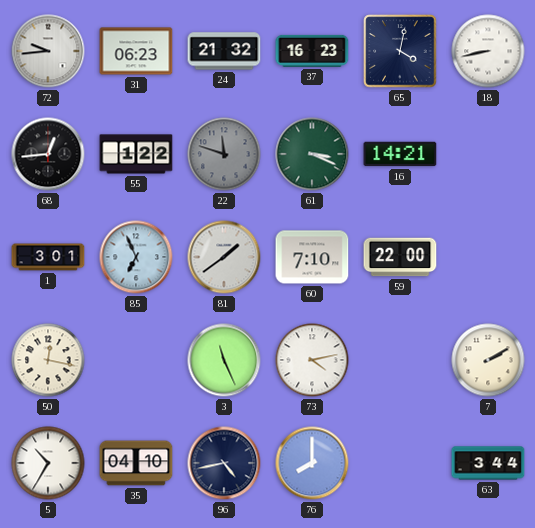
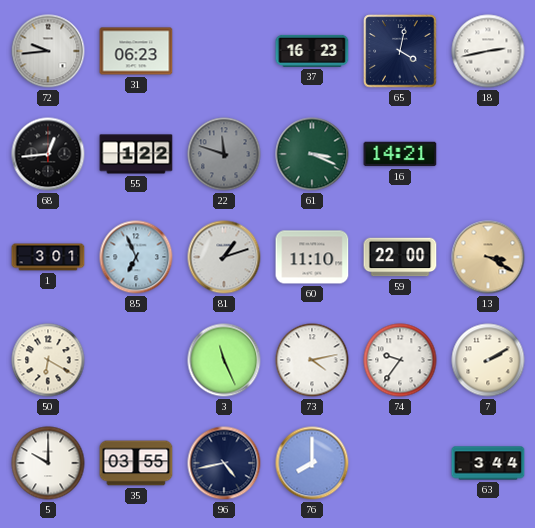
24: 21:32 -> none
18: 8:43 -> 2:43
81: 1:39 -> 1:12
60: 7:10 -> 11:10
13: none -> 3:20
50: 12:17 -> 6:20
74: none -> 9:36
5: 10:35 -> 10:00
35: 04:10 -> 03:55
